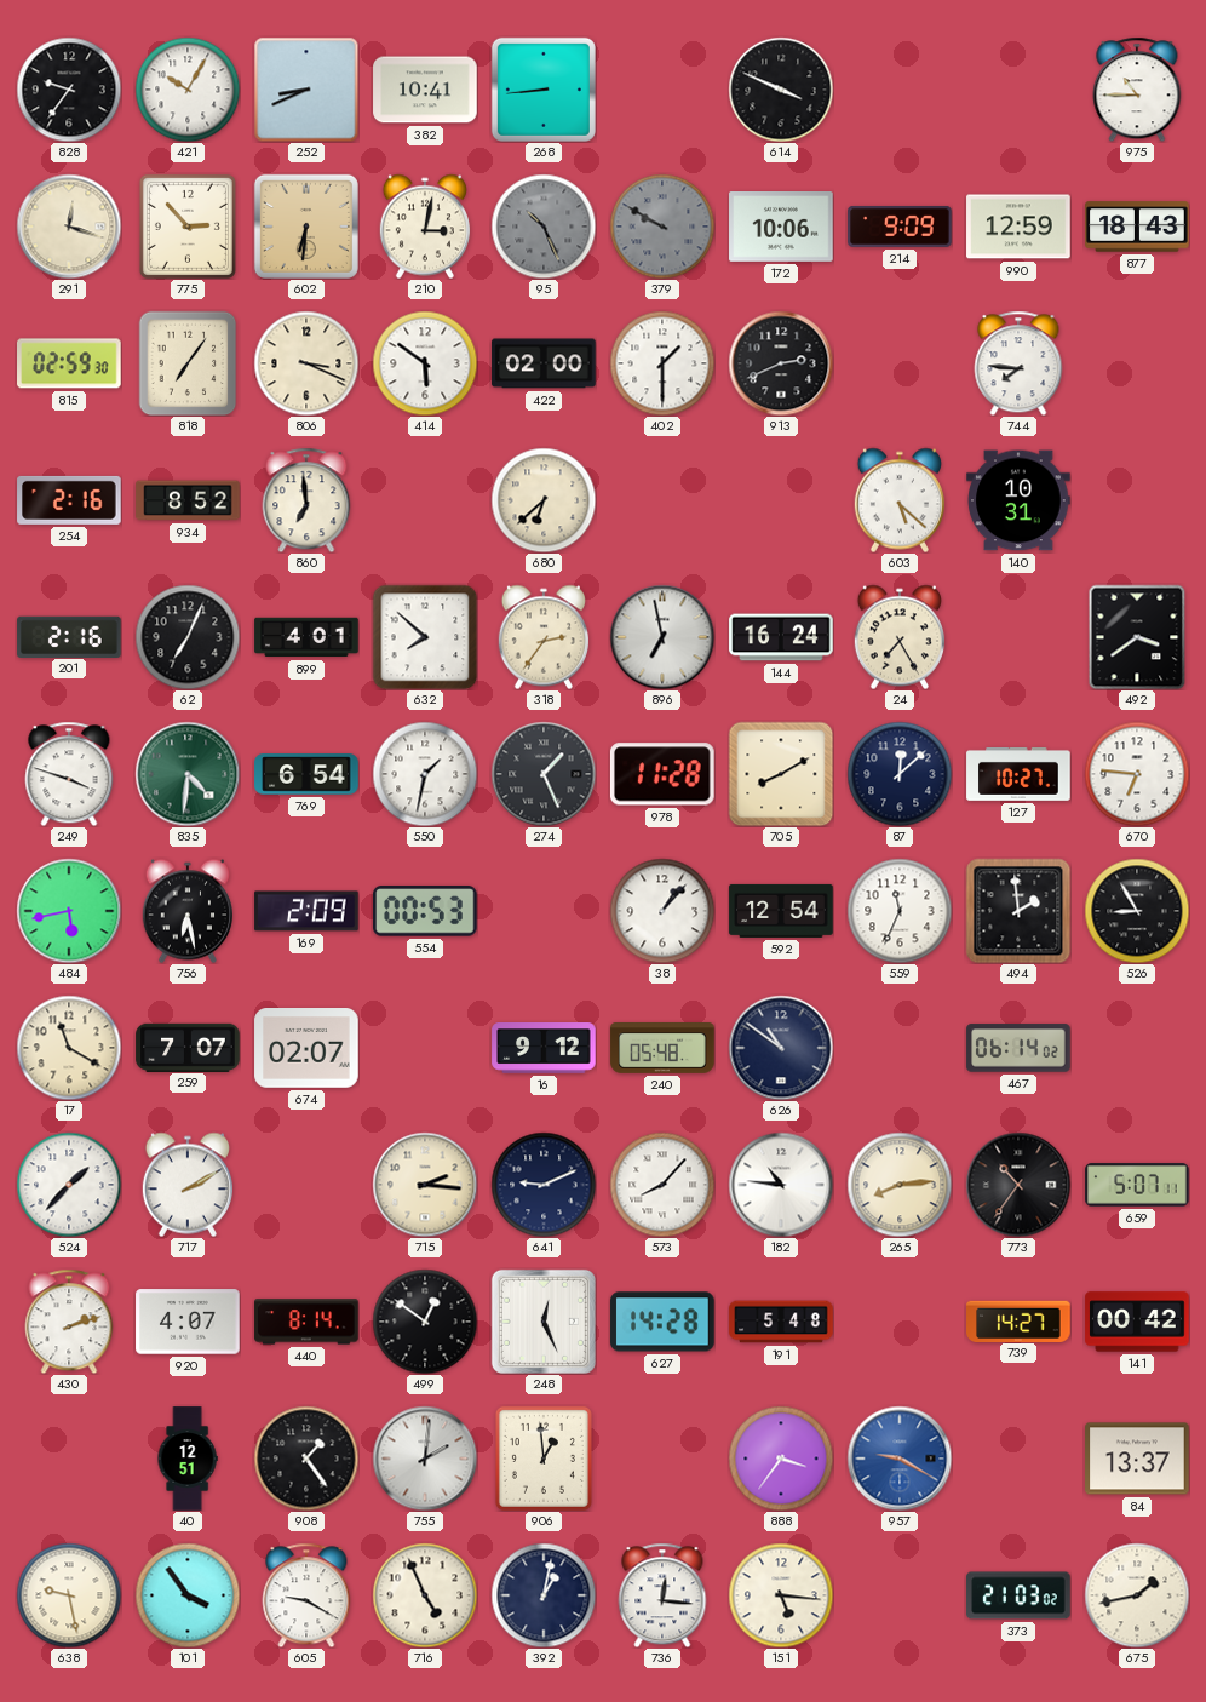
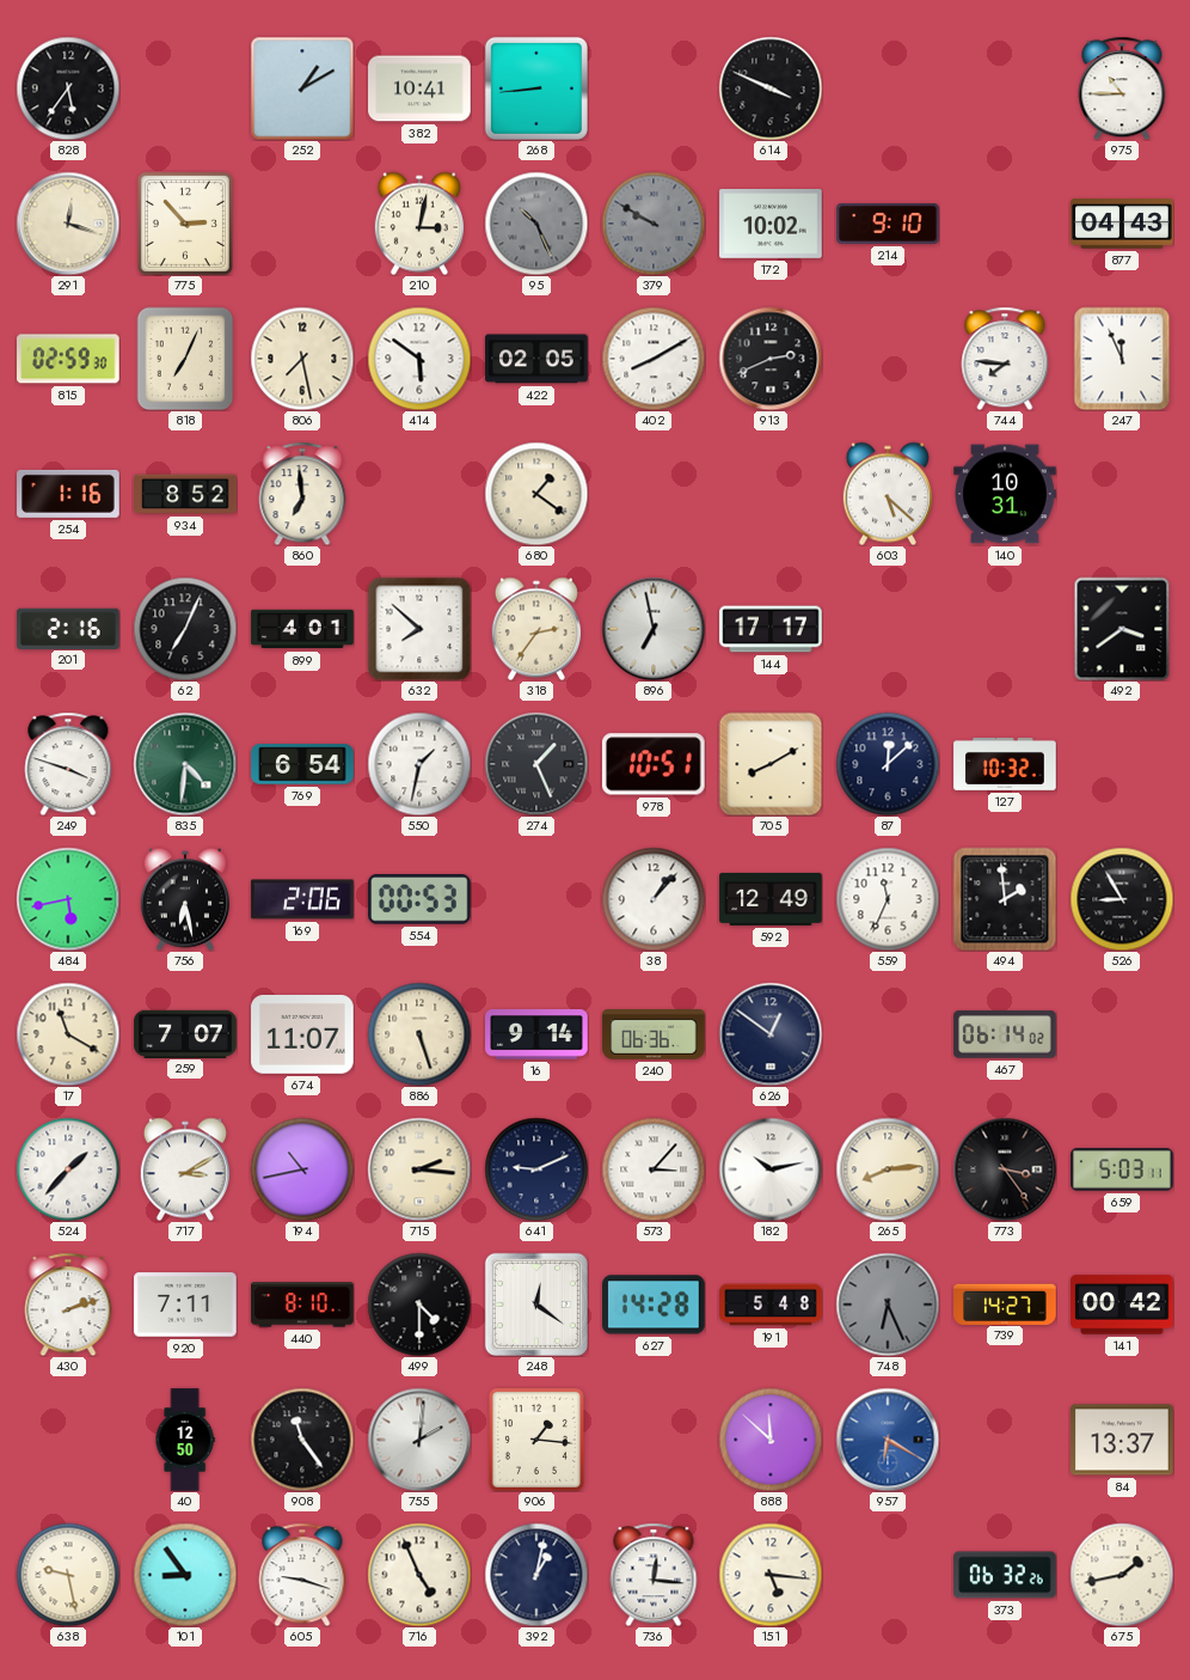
828: 9:36 -> 5:36
421: 10:05 -> none
252: 8:41 -> 1:10
602: 6:31 -> none
172: 10:06 -> 10:02
214: 9:09 -> 9:10
990: 12:59 -> none
877: 18:43 -> 04:43
818: 7:06 -> 7:04
806: 3:19 -> 7:28
422: 02:00 -> 02:05
402: 1:30 -> 8:10
247: none -> 11:56
254: 2:16 -> 1:16
680: 6:38 -> 1:21
144: 16:24 -> 17:17
24: 7:25 -> none
978: 11:28 -> 10:51
127: 10:27 -> 10:32
670: 6:46 -> none
169: 2:09 -> 2:06
592: 12:54 -> 12:49
674: 02:07 -> 11:07
886: none -> 5:27
16: 9:12 -> 9:14
240: 05:48 -> 06:36
626: 10:51 -> 12:51
717: 2:10 -> 3:10
194: none -> 10:43
573: 8:07 -> 3:07
182: 10:46 -> 10:13
773: 10:36 -> 3:24
659: 5:07 -> 5:03
920: 4:07 -> 7:11
440: 8:14 -> 8:10
499: 12:51 -> 4:30
248: 12:26 -> 12:21
748: none -> 6:26
40: 12:51 -> 12:50
908: 1:24 -> 11:24
906: 12:59 -> 1:16
888: 3:36 -> 11:52
957: 9:20 -> 6:20
101: 3:54 -> 8:54
605: 9:20 -> 9:18
373: 21:03 -> 06:32
